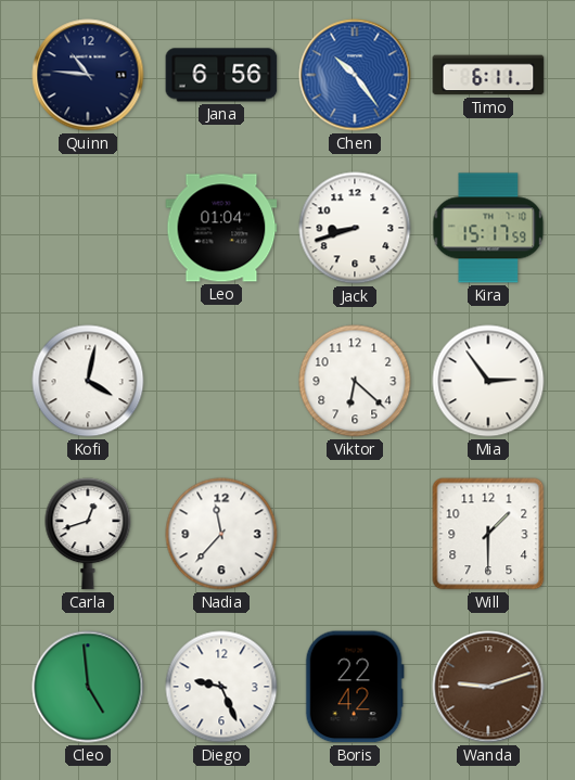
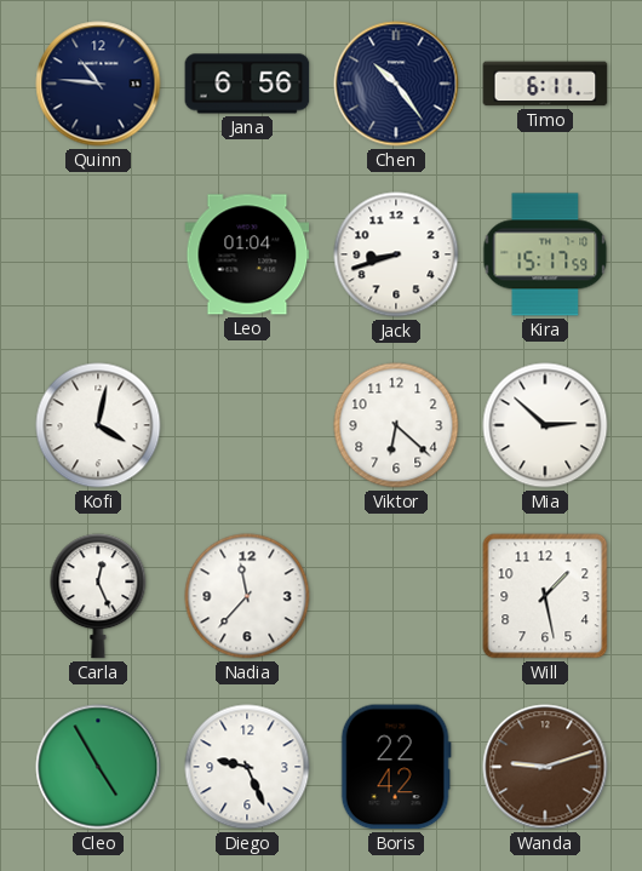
Chen dial: blue -> navy
Mia: 2:54 -> 2:52
Carla: 12:42 -> 12:26
Will: 1:30 -> 1:28
Cleo: 4:59 -> 4:55
